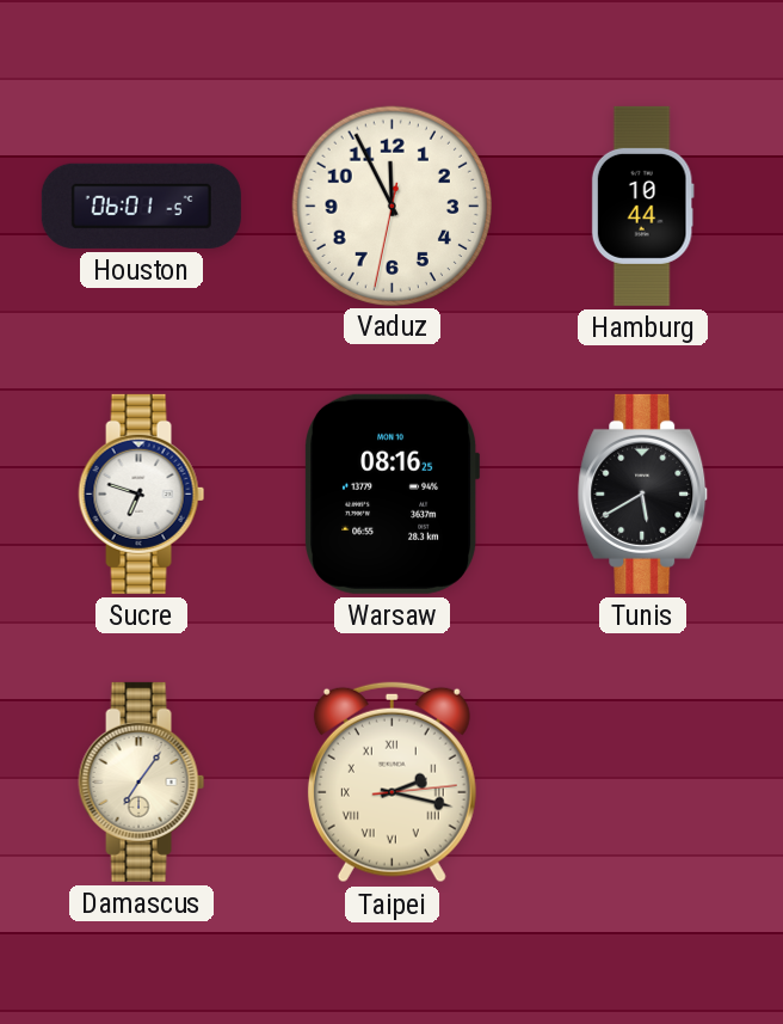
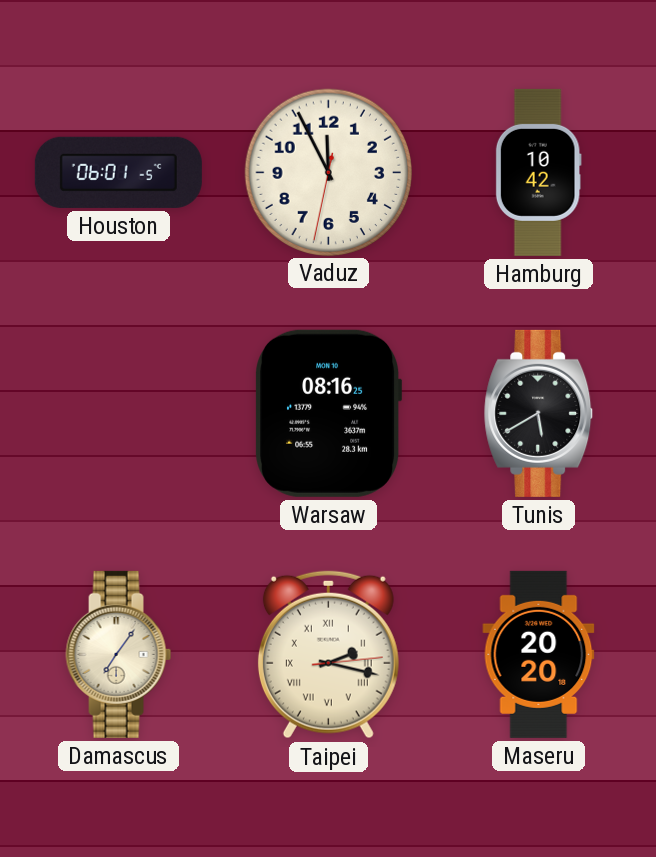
Hamburg: 10:44 -> 10:42
Sucre: 6:48 -> none
Maseru: none -> 20:20
